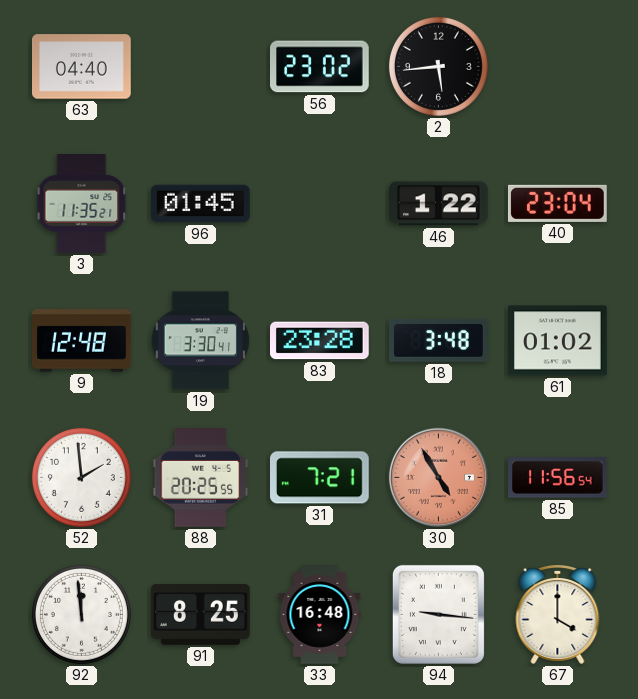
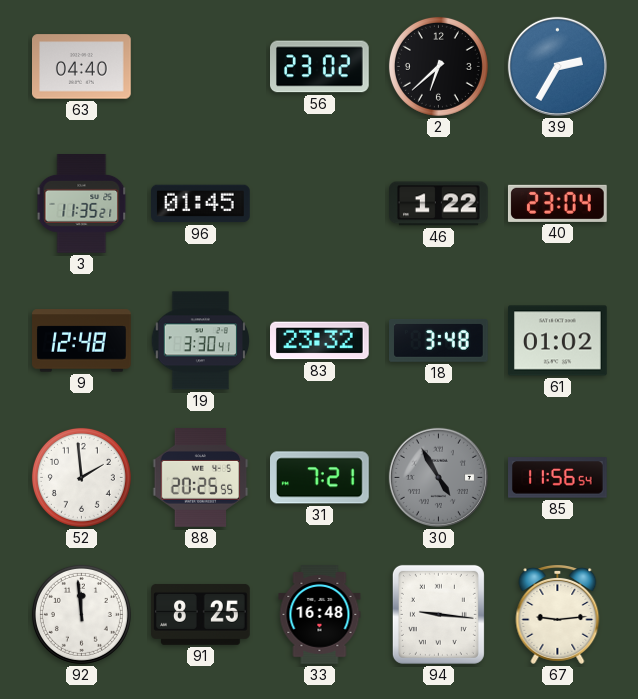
2: 5:44 -> 6:38
39: none -> 2:35
83: 23:28 -> 23:32
30 dial: salmon -> grey
67: 4:00 -> 9:14
